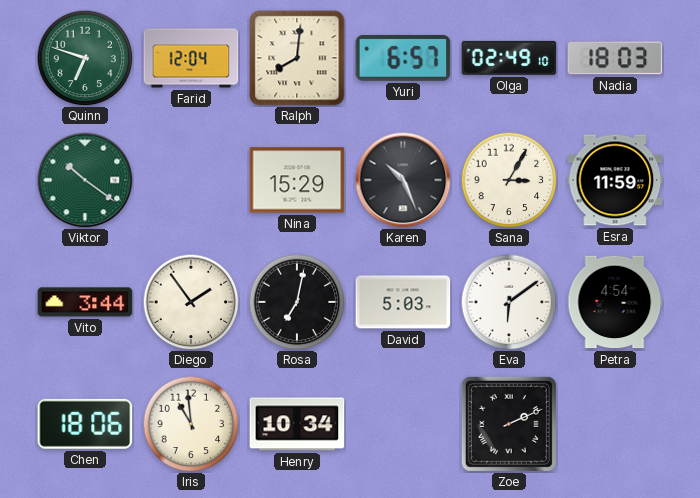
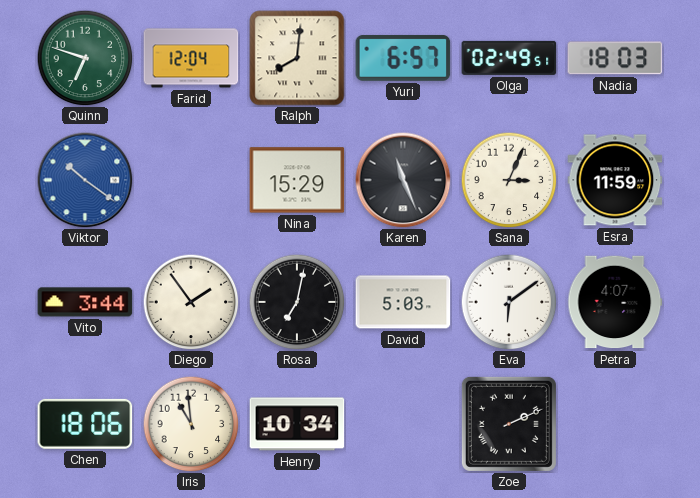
Olga: 02:49:10 -> 02:49:51
Viktor dial: green -> blue
Karen: 10:26 -> 11:26
Sana: 3:05 -> 3:04
Petra: 4:54 -> 4:07
